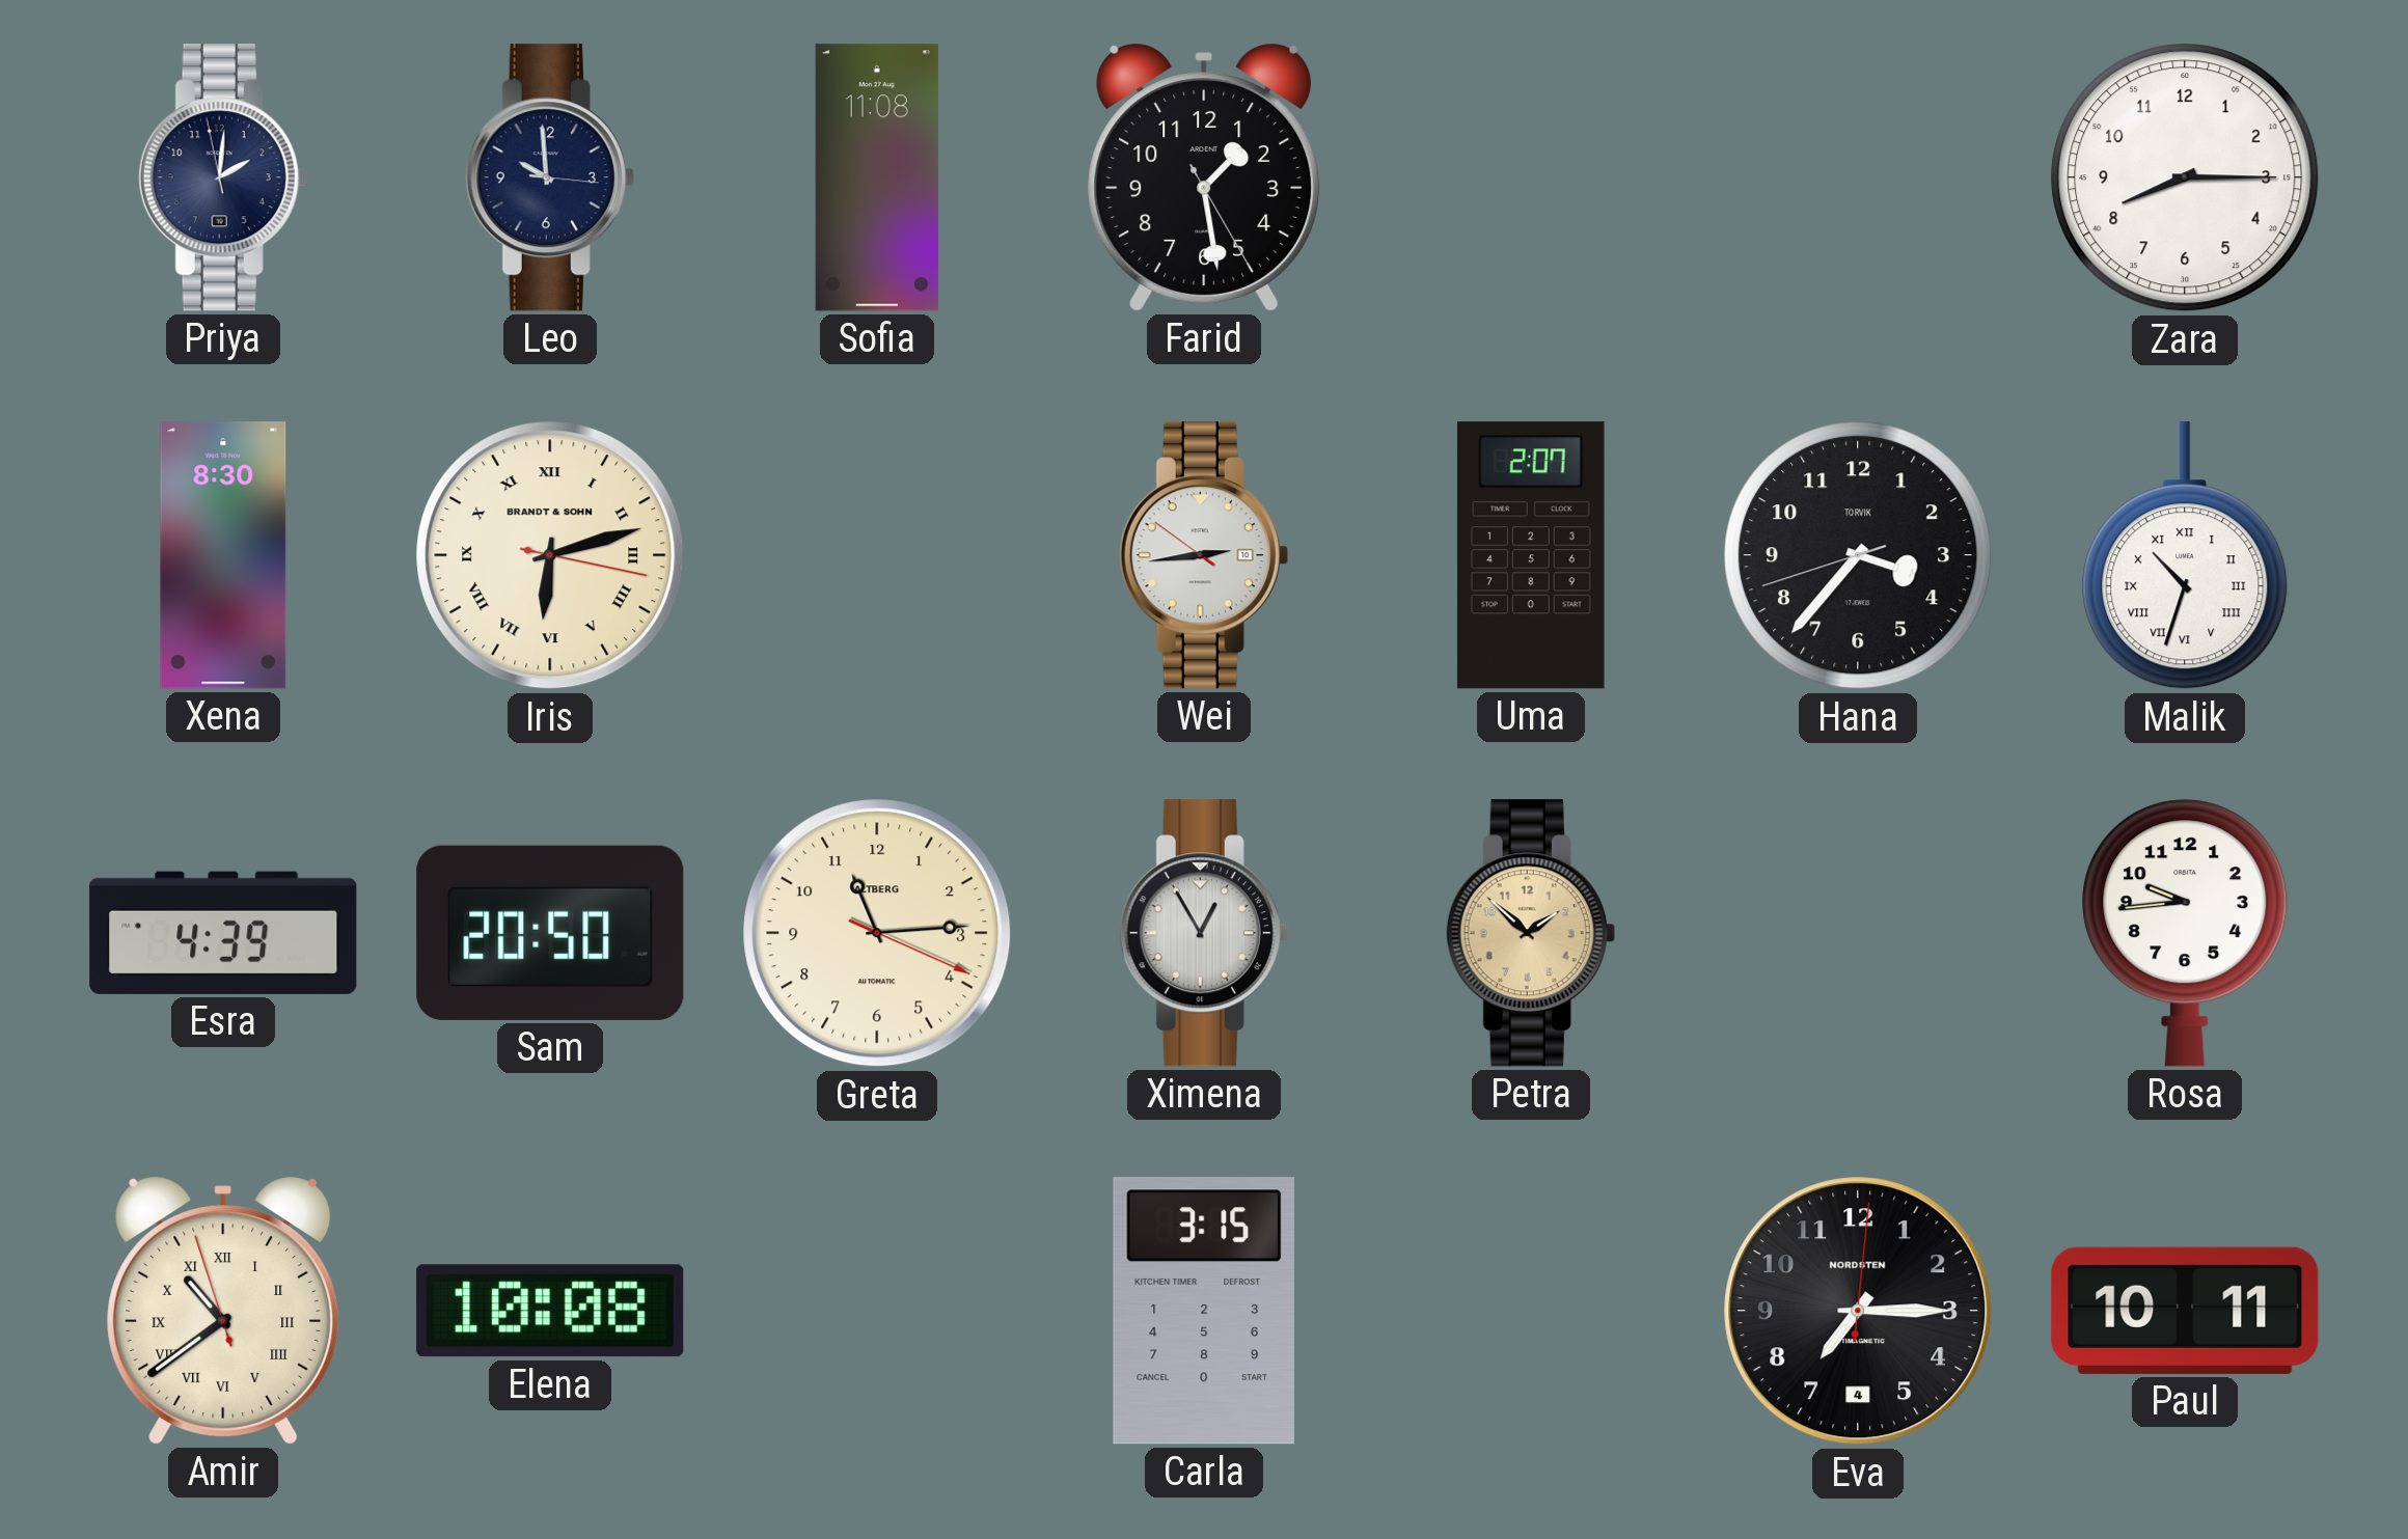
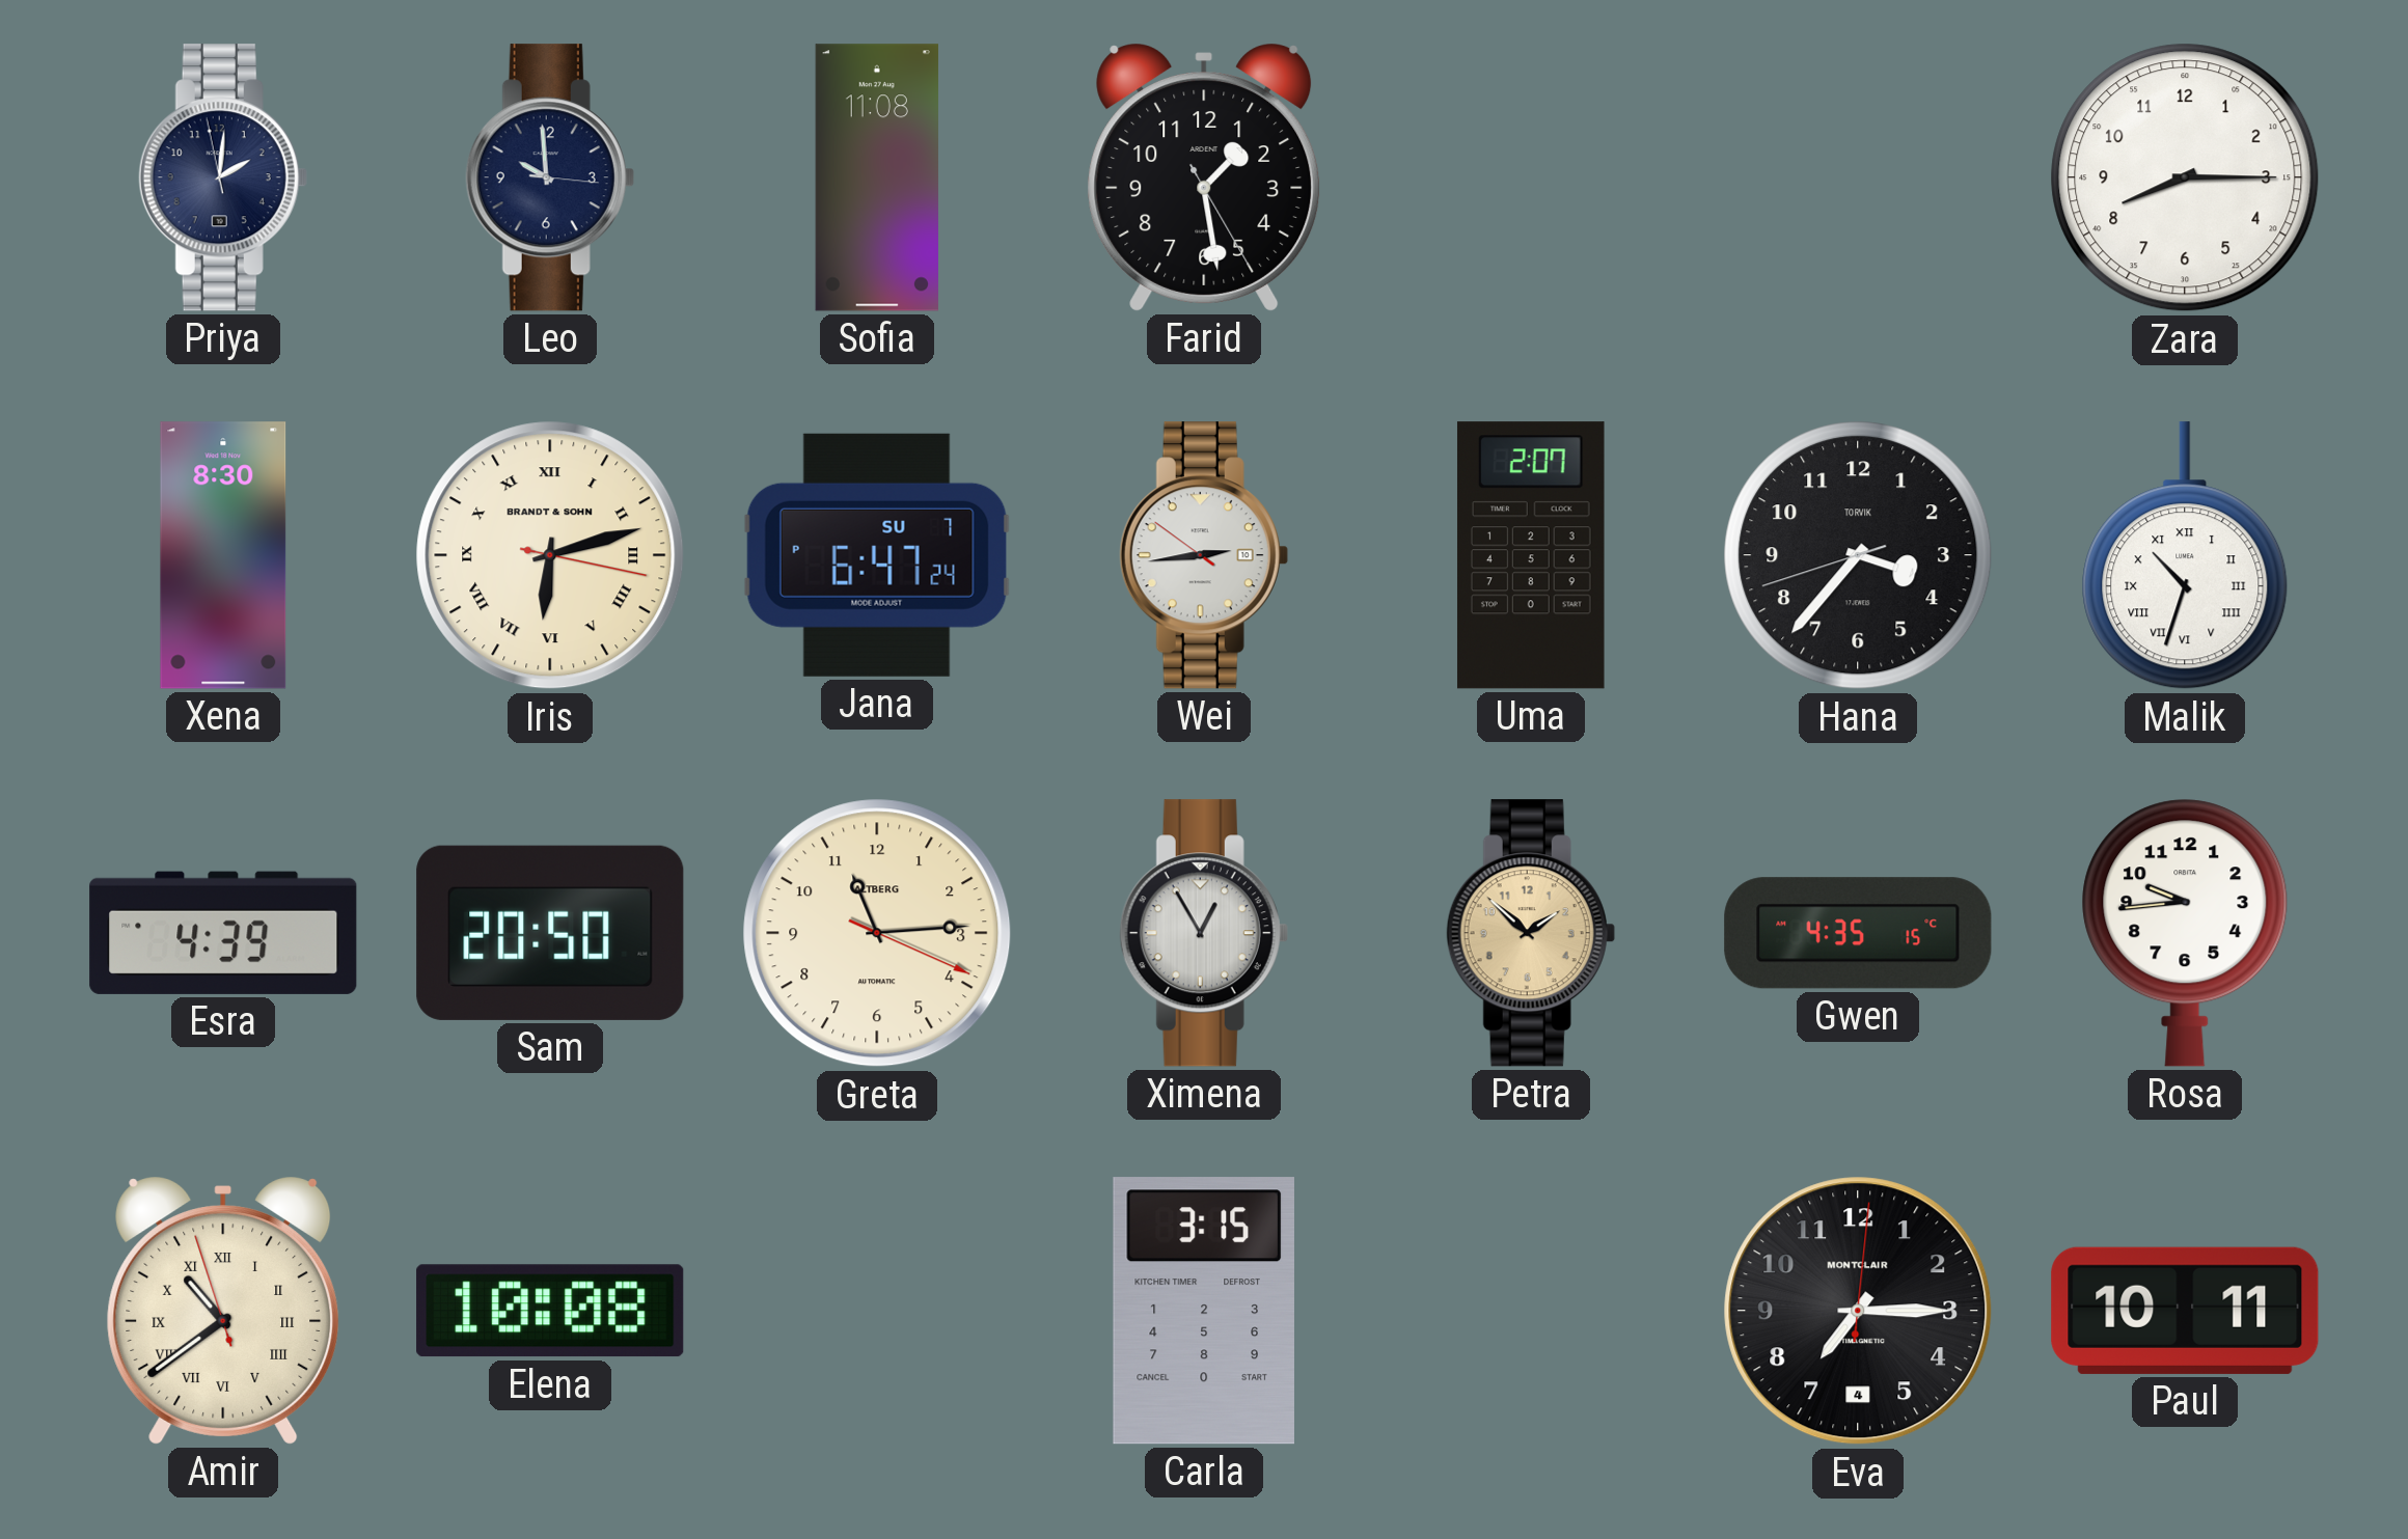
Jana: none -> 6:47
Gwen: none -> 4:35
Eva brand: NORDSTEN -> MONTCLAIR
